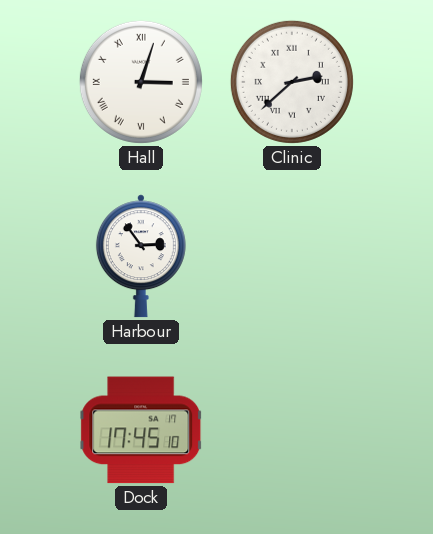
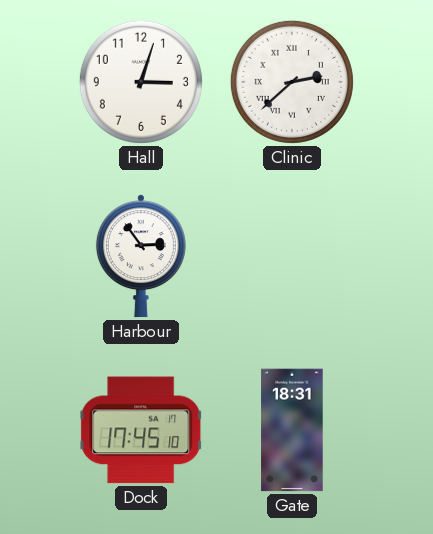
Hall numerals: Roman -> Arabic
Gate: none -> 18:31
